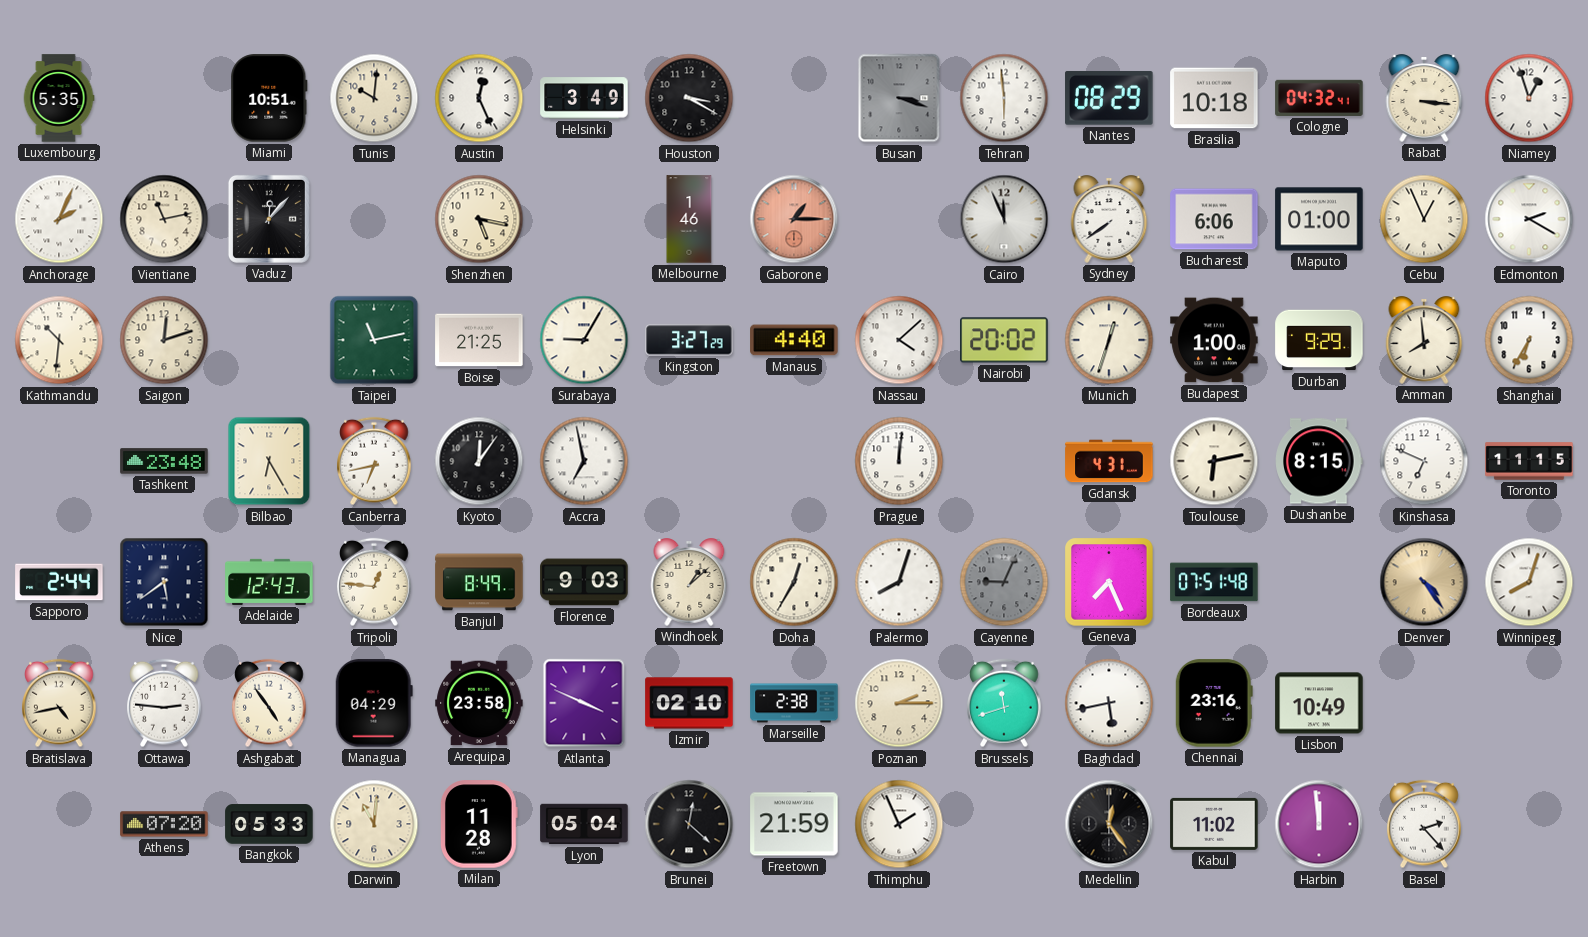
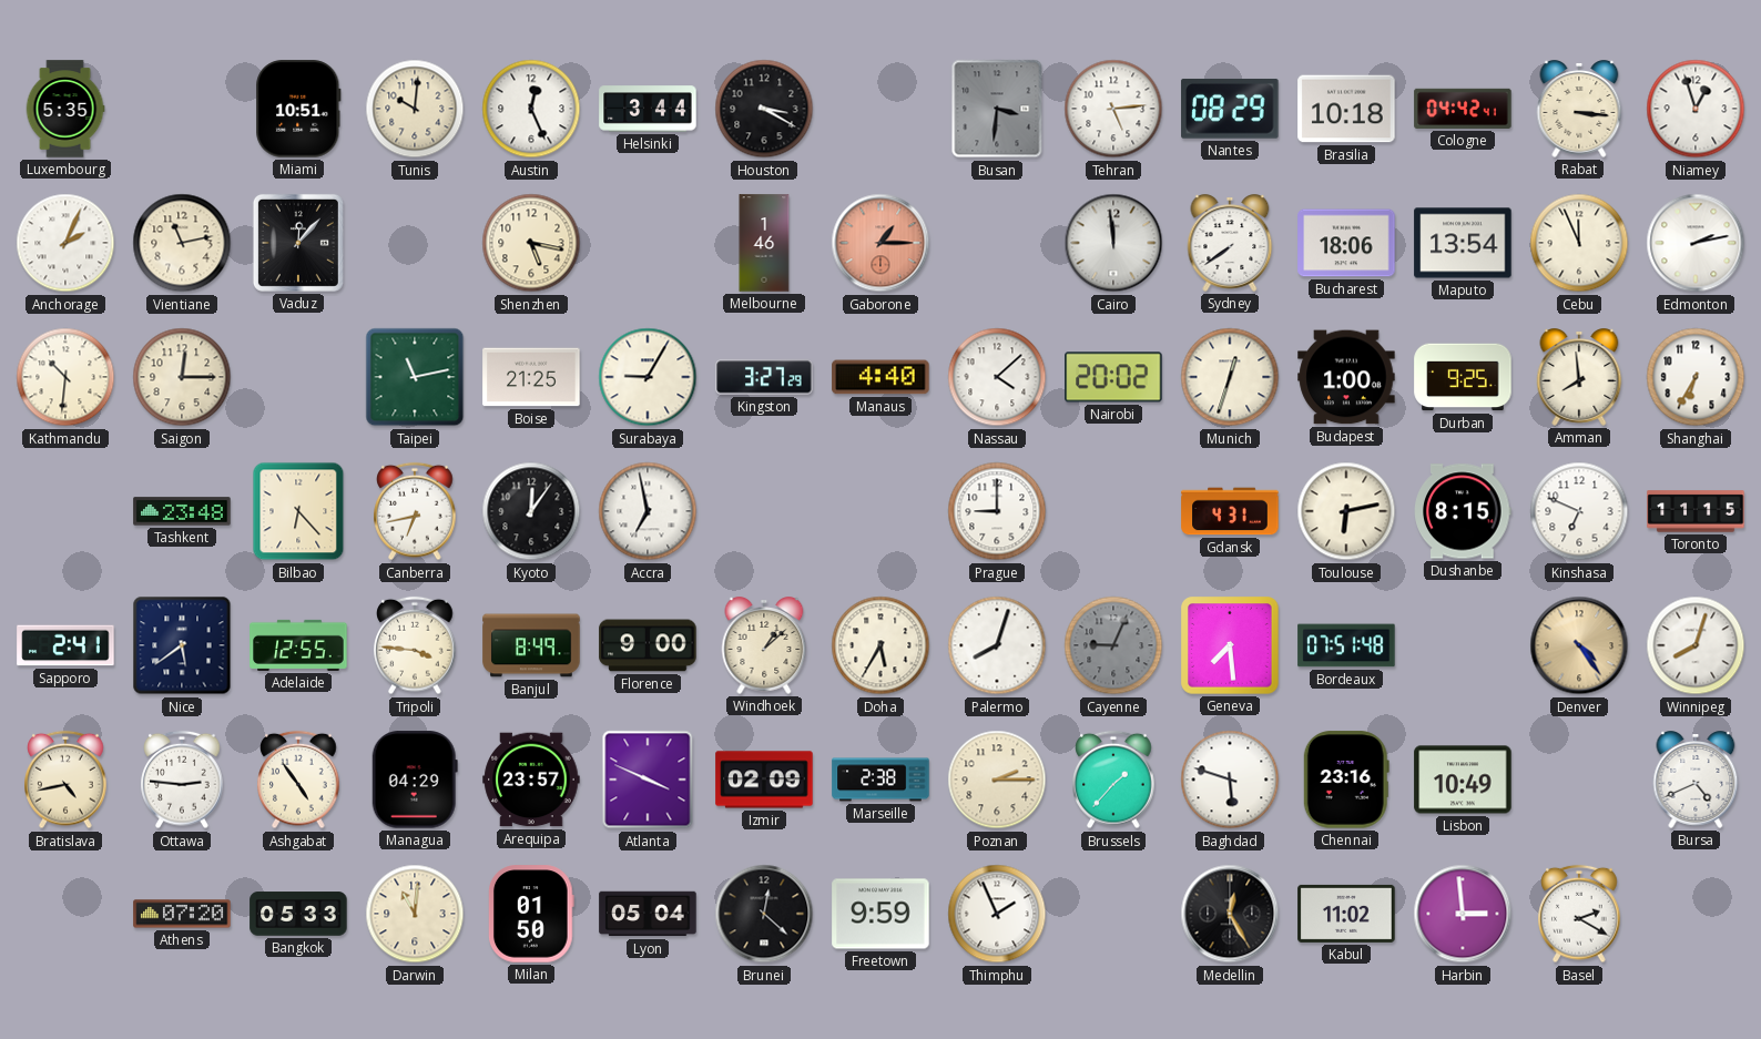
Helsinki: 3:49 -> 3:44
Busan: 3:18 -> 3:31
Tehran: 5:59 -> 5:14
Cologne: 04:32 -> 04:42
Cairo: 11:56 -> 11:59
Bucharest: 6:06 -> 18:06
Maputo: 01:00 -> 13:54
Cebu: 12:56 -> 11:56
Edmonton: 2:20 -> 2:13
Saigon: 12:12 -> 12:15
Durban: 9:29 -> 9:25
Bilbao: 6:25 -> 6:23
Prague: 12:01 -> 9:00
Sapporo: 2:44 -> 2:41
Adelaide: 12:43 -> 12:55
Tripoli: 12:46 -> 3:46
Florence: 9:03 -> 9:00
Doha: 12:35 -> 5:35
Geneva: 7:26 -> 7:29
Arequipa: 23:58 -> 23:57
Izmir: 02:10 -> 02:09
Brussels: 11:42 -> 1:37
Baghdad: 5:43 -> 5:48
Bursa: none -> 4:41
Milan: 11:28 -> 01:50
Freetown: 21:59 -> 9:59
Medellin: 12:24 -> 12:25
Harbin: 11:59 -> 2:59
Basel: 2:23 -> 2:20
